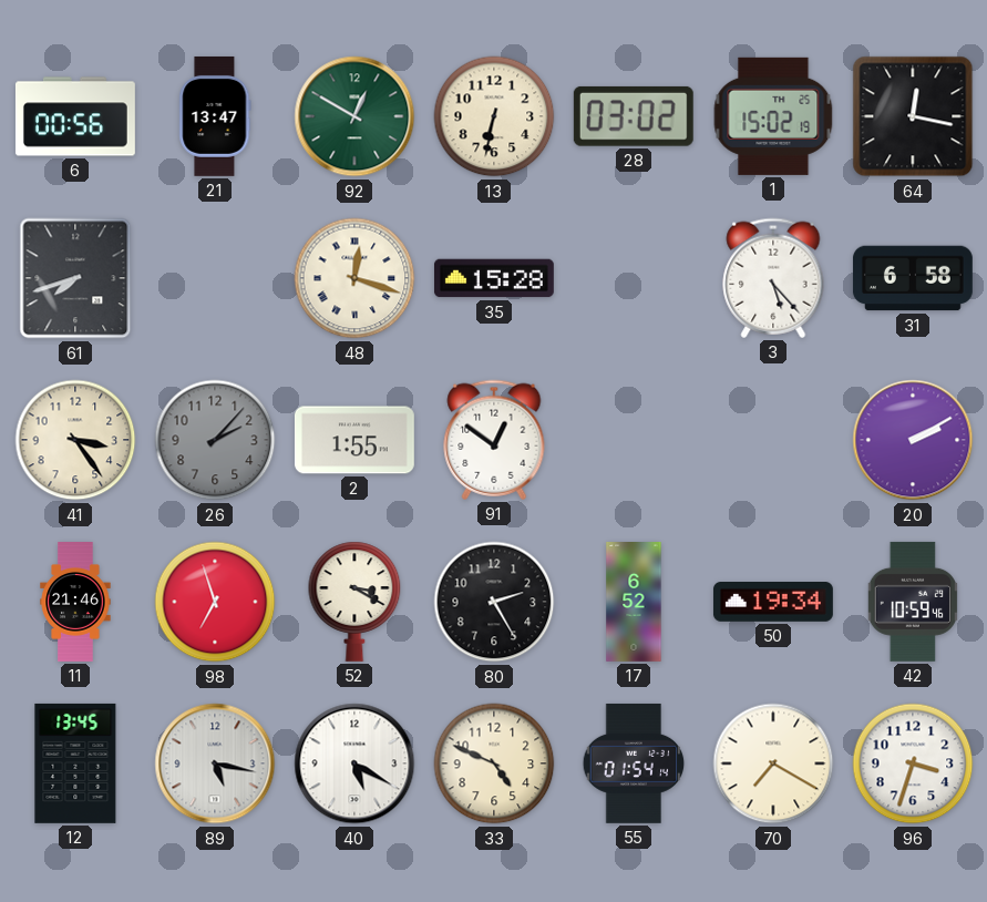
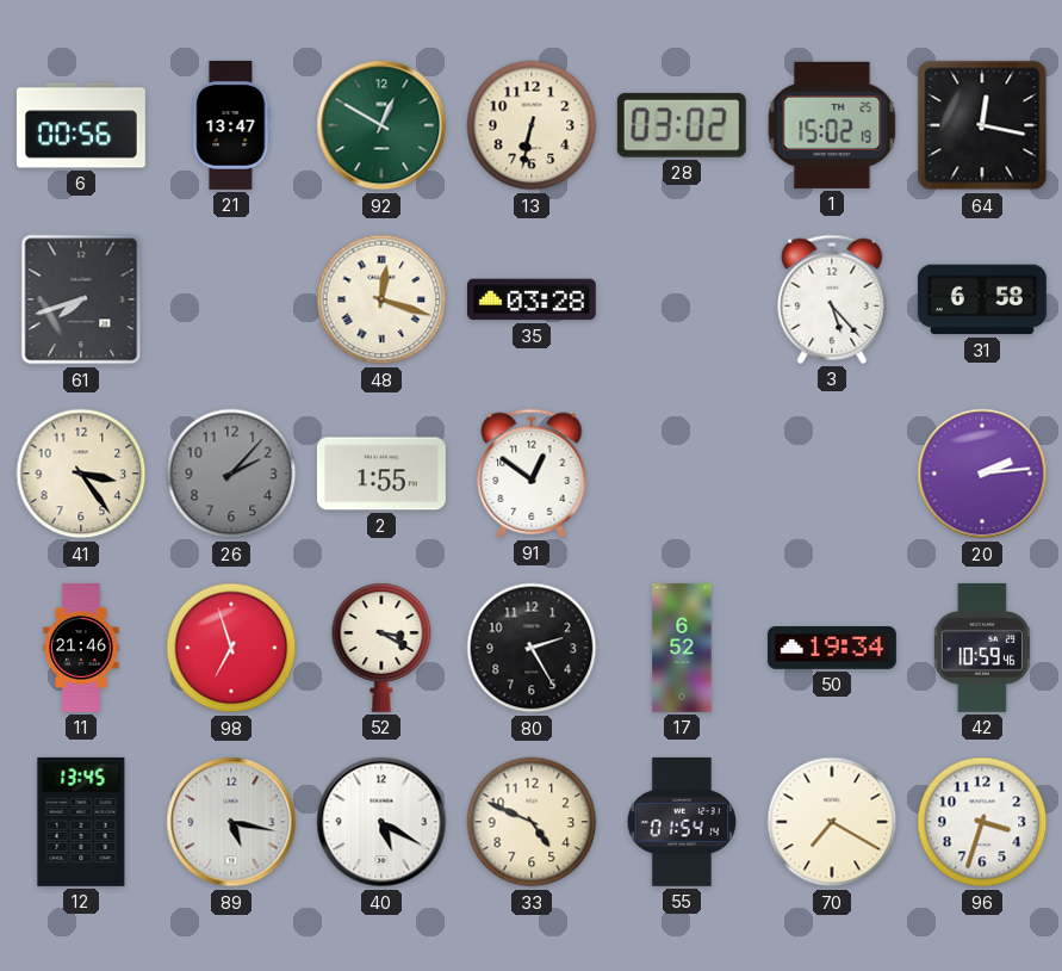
35: 15:28 -> 03:28
20: 2:10 -> 2:14
